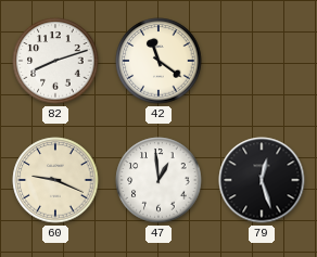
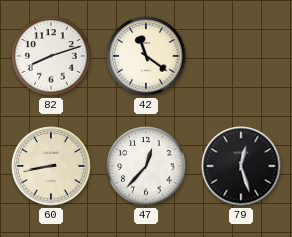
60: 9:19 -> 8:43
47: 12:59 -> 12:37
